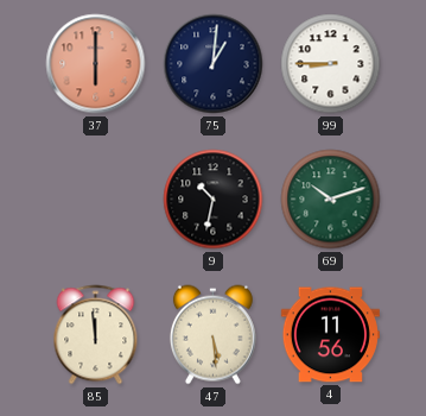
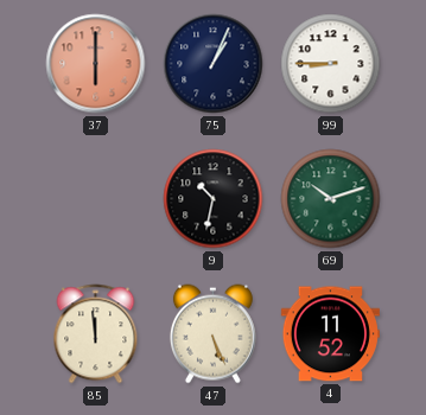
75: 1:01 -> 1:04
47: 5:29 -> 5:26
4: 11:56 -> 11:52
